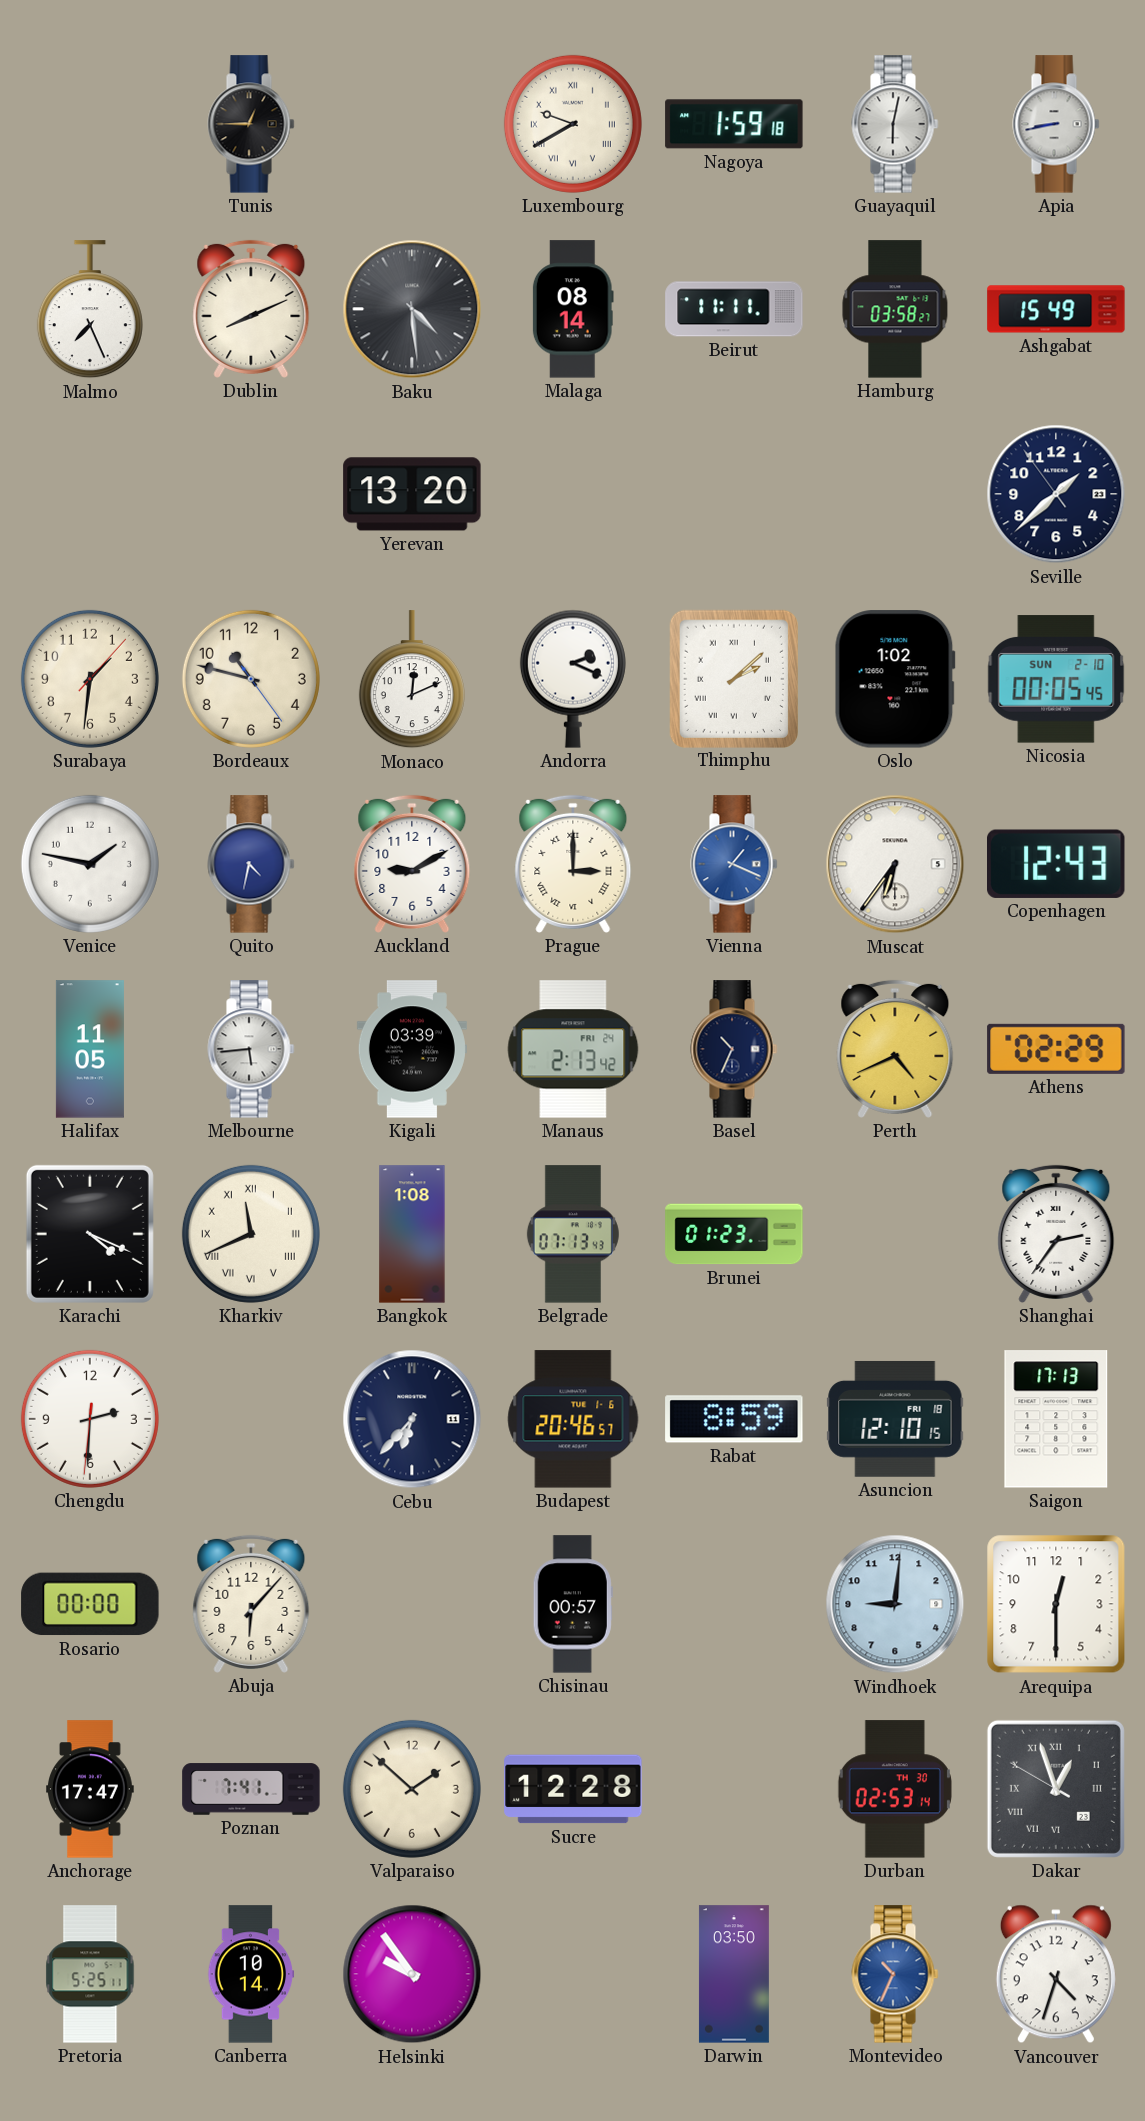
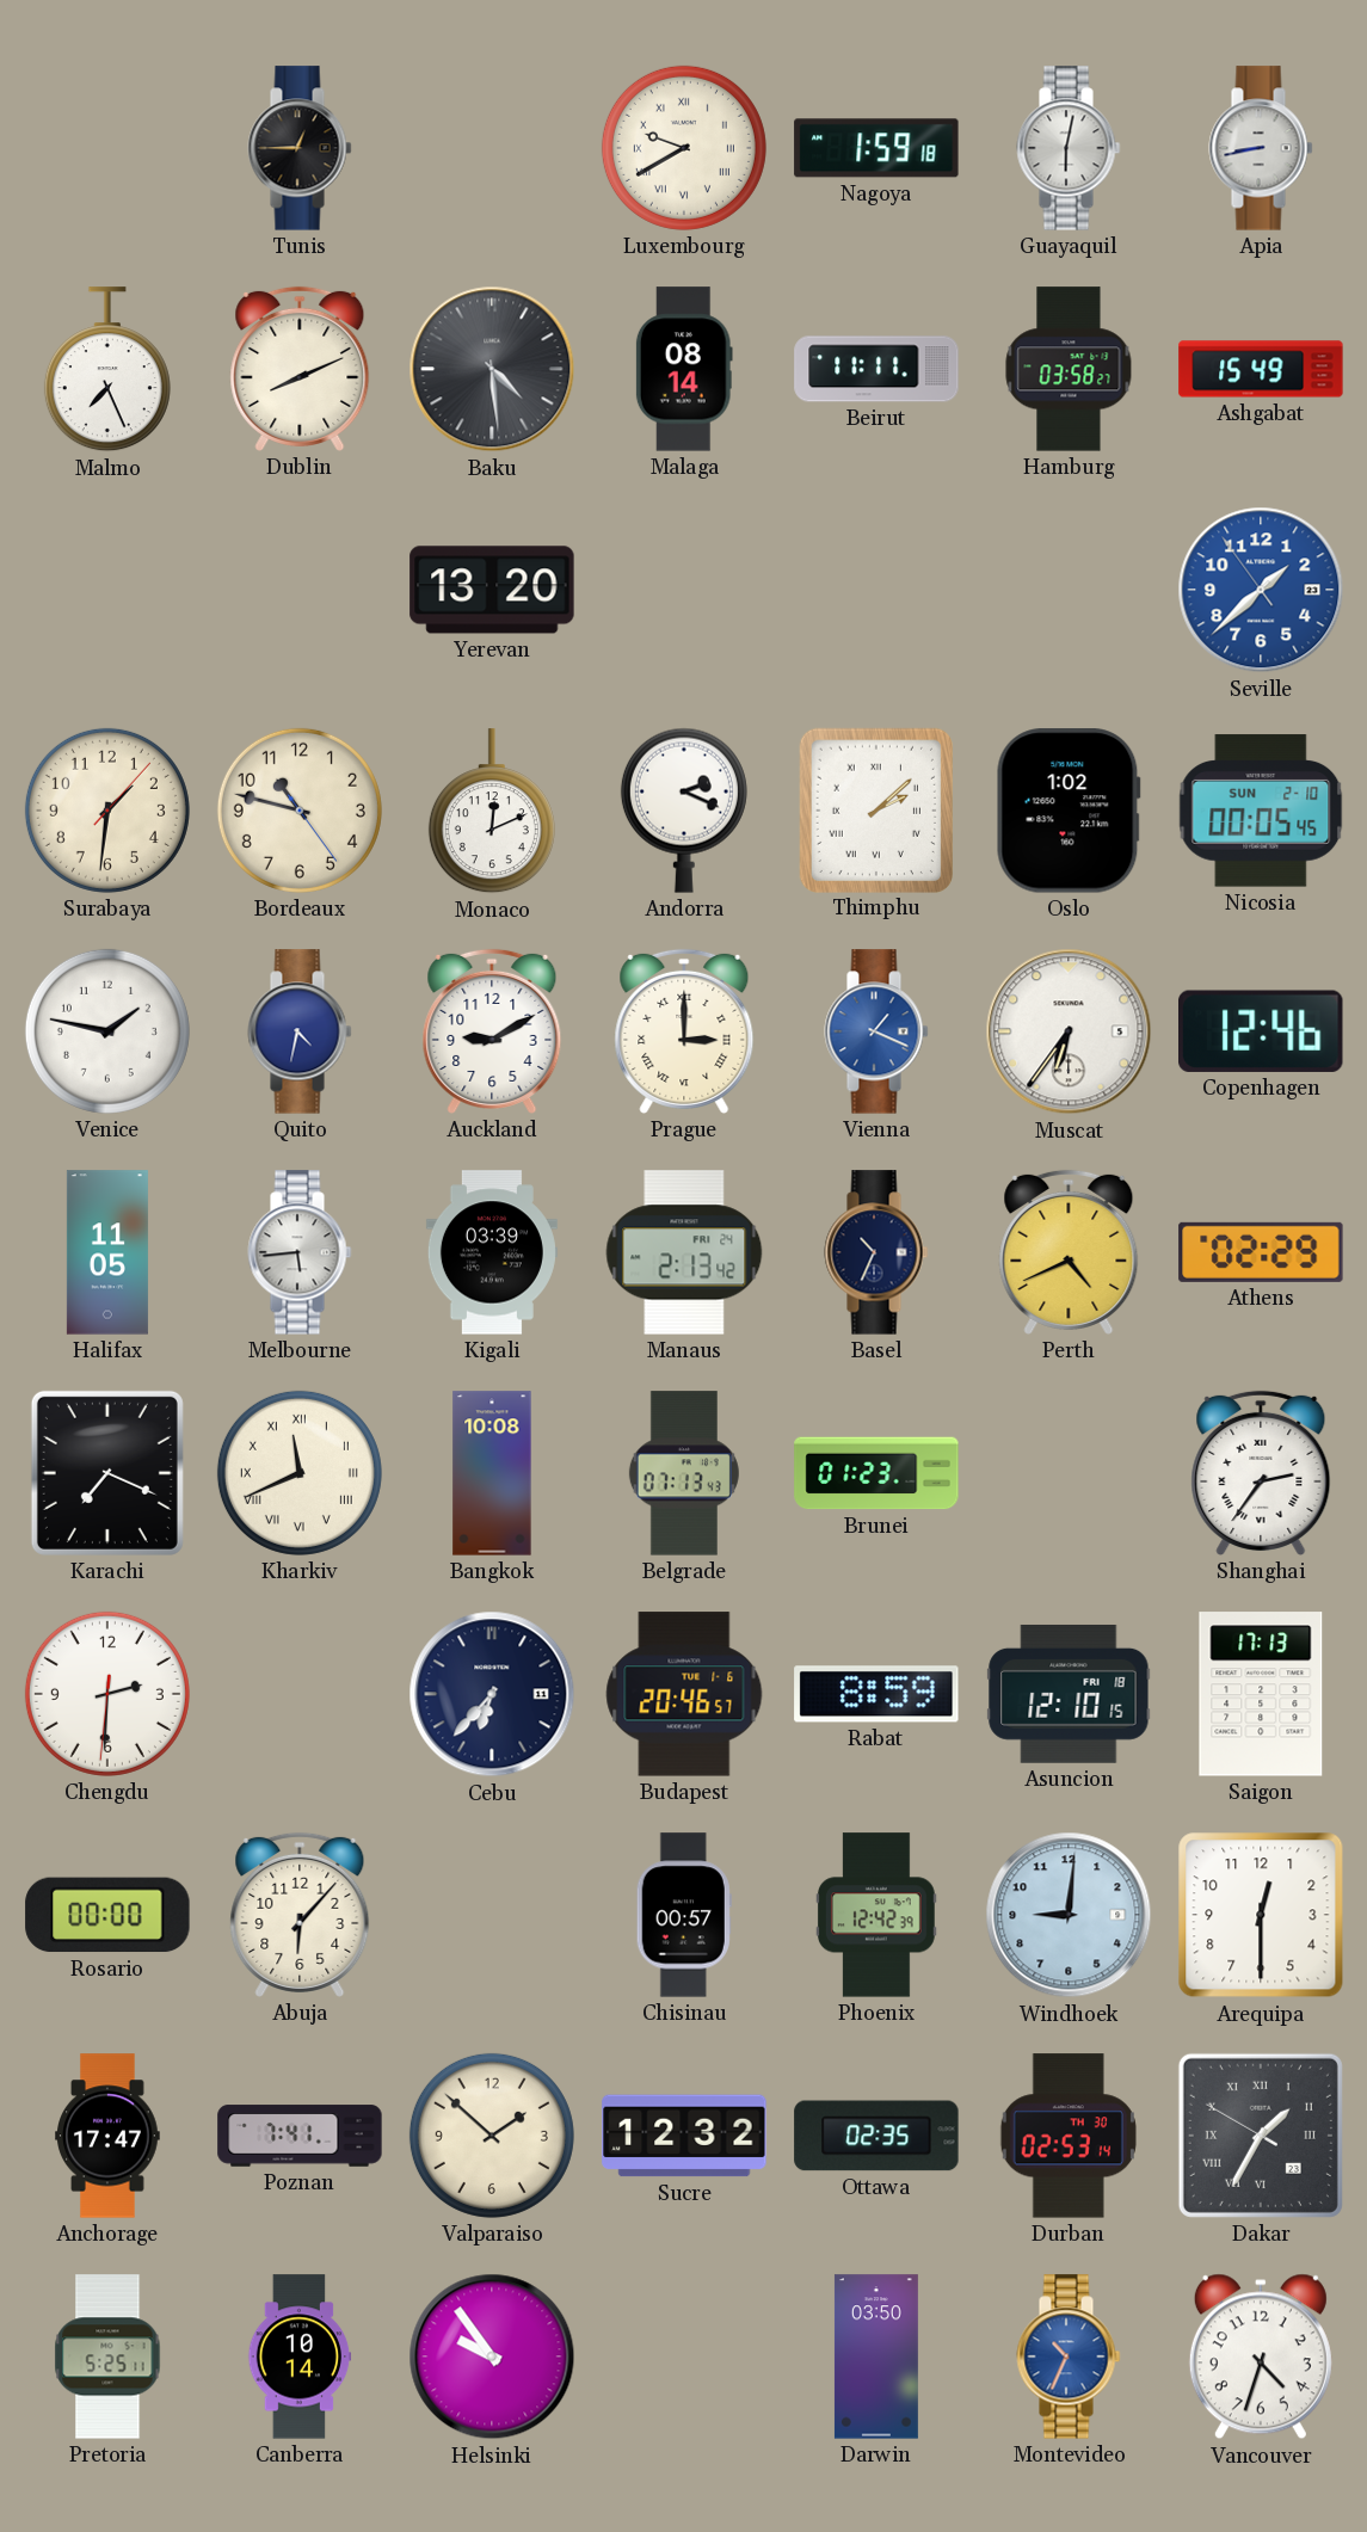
Seville dial: navy -> blue
Copenhagen: 12:43 -> 12:46
Karachi: 4:19 -> 7:19
Bangkok: 1:08 -> 10:08
Phoenix: none -> 12:42
Sucre: 12:28 -> 12:32
Ottawa: none -> 02:35
Dakar: 12:56 -> 1:34
